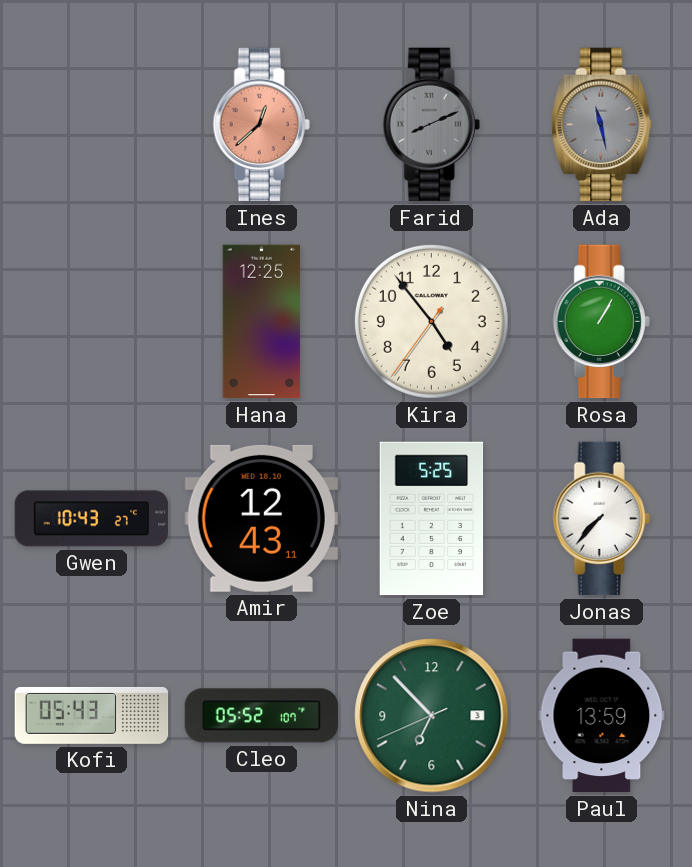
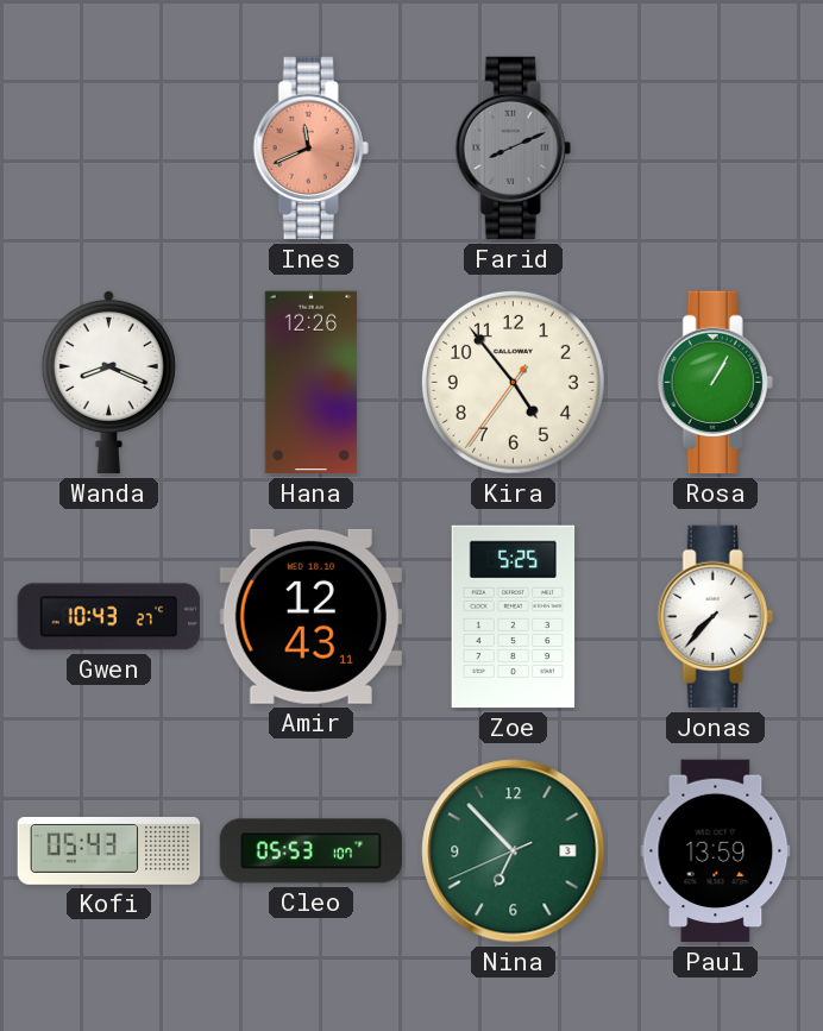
Ines: 12:38 -> 11:41
Ada: 11:28 -> none
Wanda: none -> 8:19
Hana: 12:25 -> 12:26
Cleo: 05:52 -> 05:53
